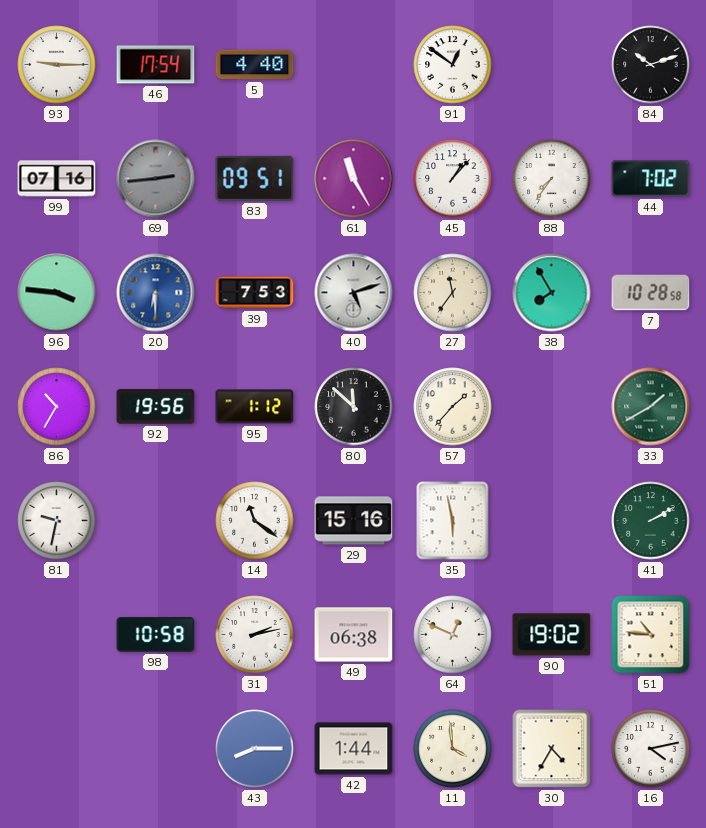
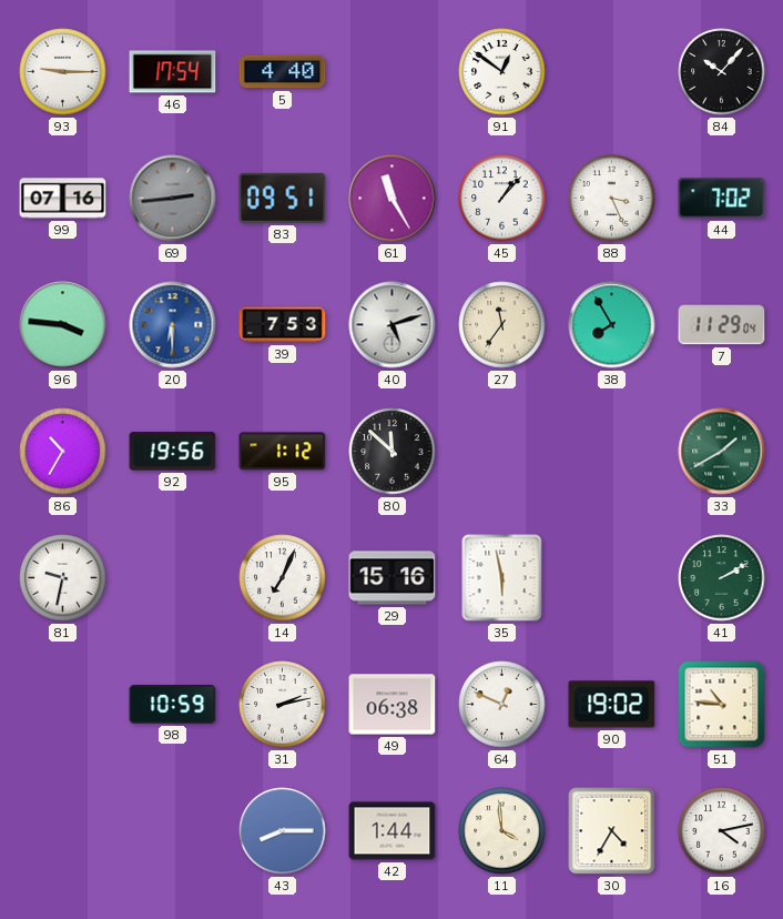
84: 10:12 -> 10:07
88: 7:36 -> 3:26
7: 10:28 -> 11:29
57: 1:37 -> none
14: 11:21 -> 7:04
98: 10:58 -> 10:59
